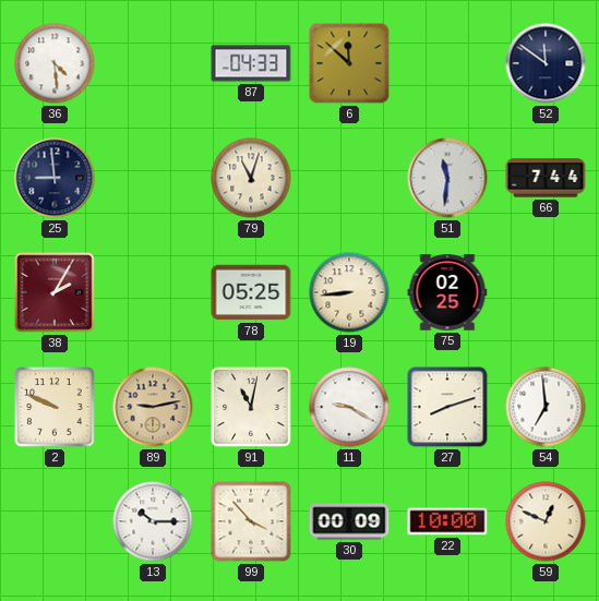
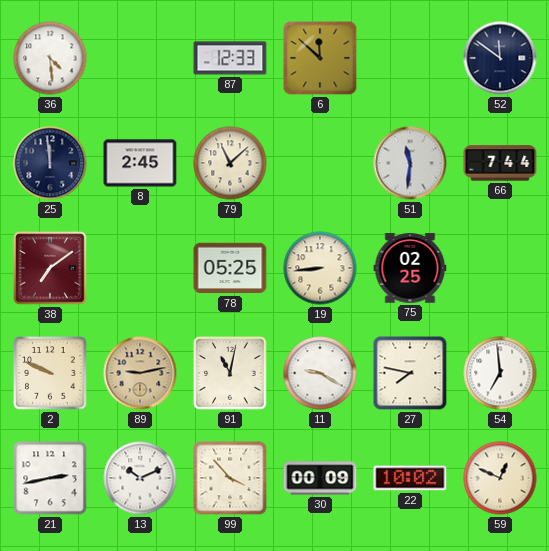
87: 04:33 -> 12:33
25: 8:59 -> 11:59
8: none -> 2:45
79: 11:03 -> 11:08
38: 2:05 -> 7:09
27: 8:12 -> 7:47
21: none -> 2:43
13: 10:15 -> 10:11
22: 10:00 -> 10:02
